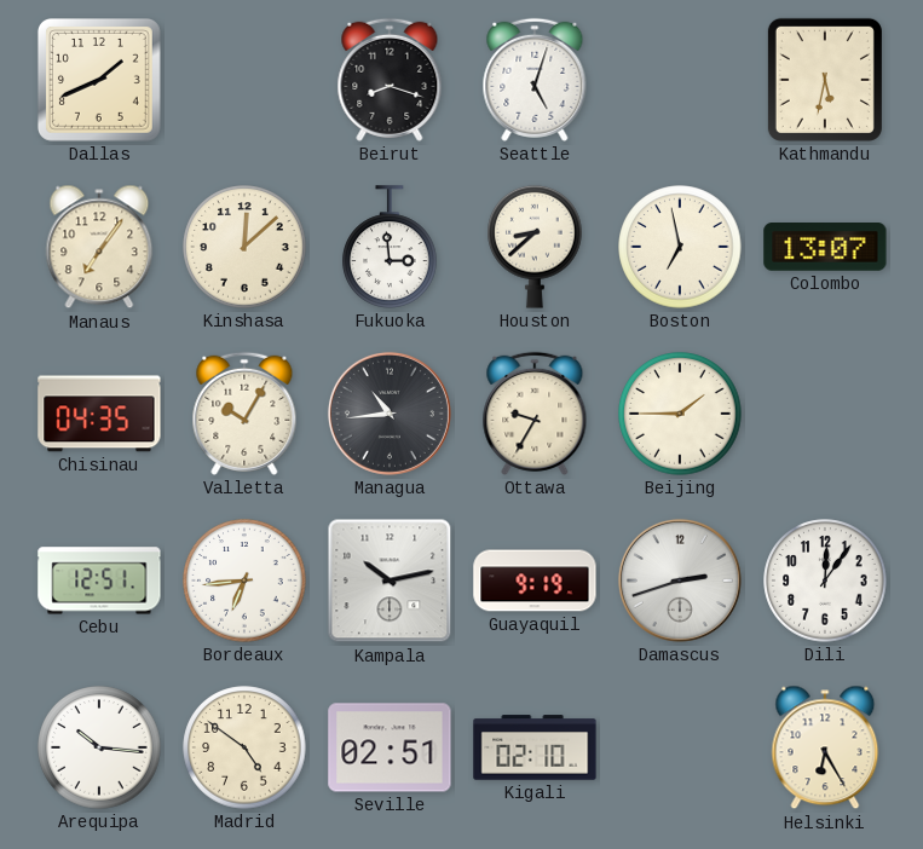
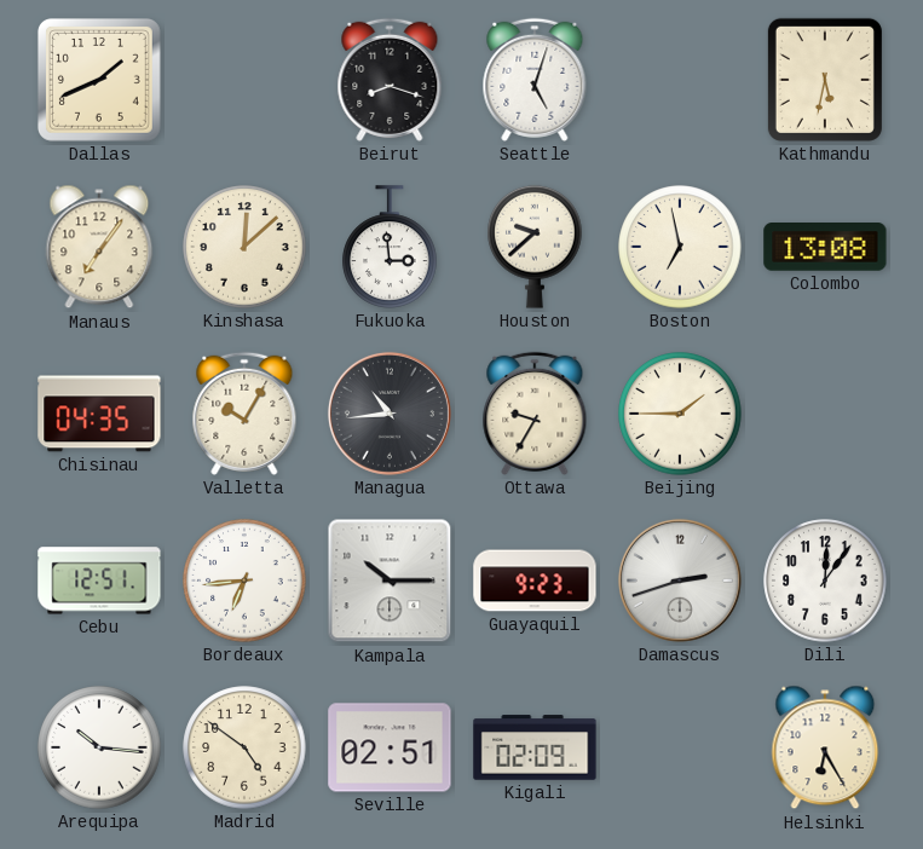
Houston: 8:38 -> 9:38
Colombo: 13:07 -> 13:08
Kampala: 10:13 -> 10:15
Guayaquil: 9:19 -> 9:23
Kigali: 02:10 -> 02:09
